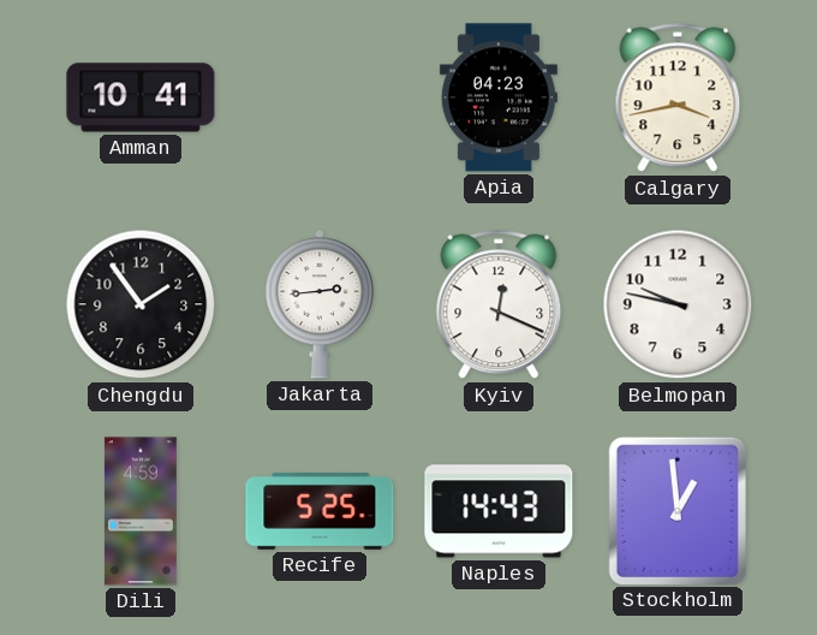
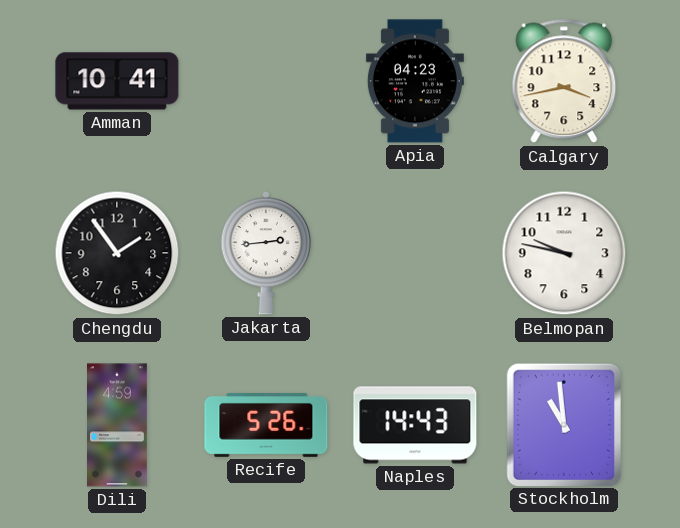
Kyiv: 12:19 -> none
Recife: 5:25 -> 5:26
Stockholm: 12:59 -> 10:59
